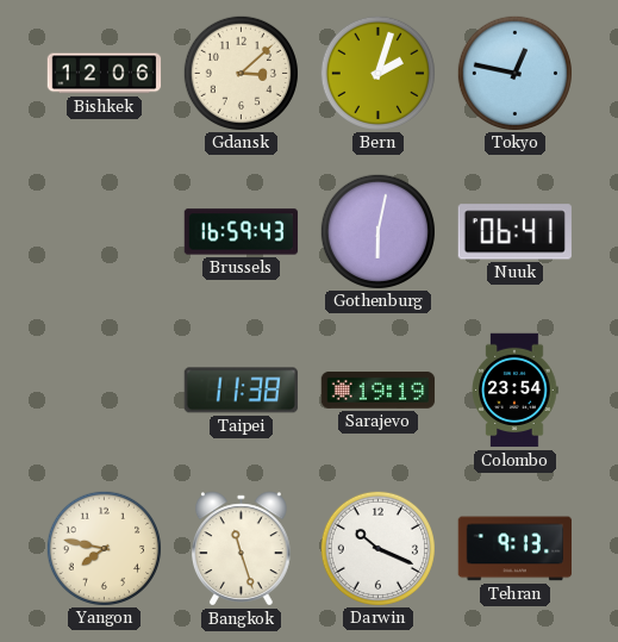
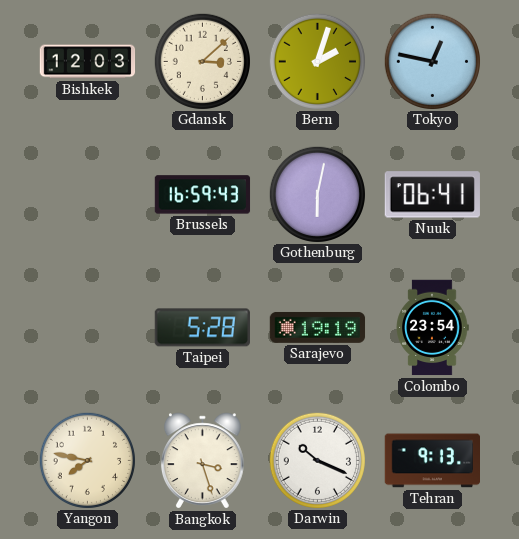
Bishkek: 12:06 -> 12:03
Taipei: 11:38 -> 5:28
Bangkok: 11:27 -> 3:27
